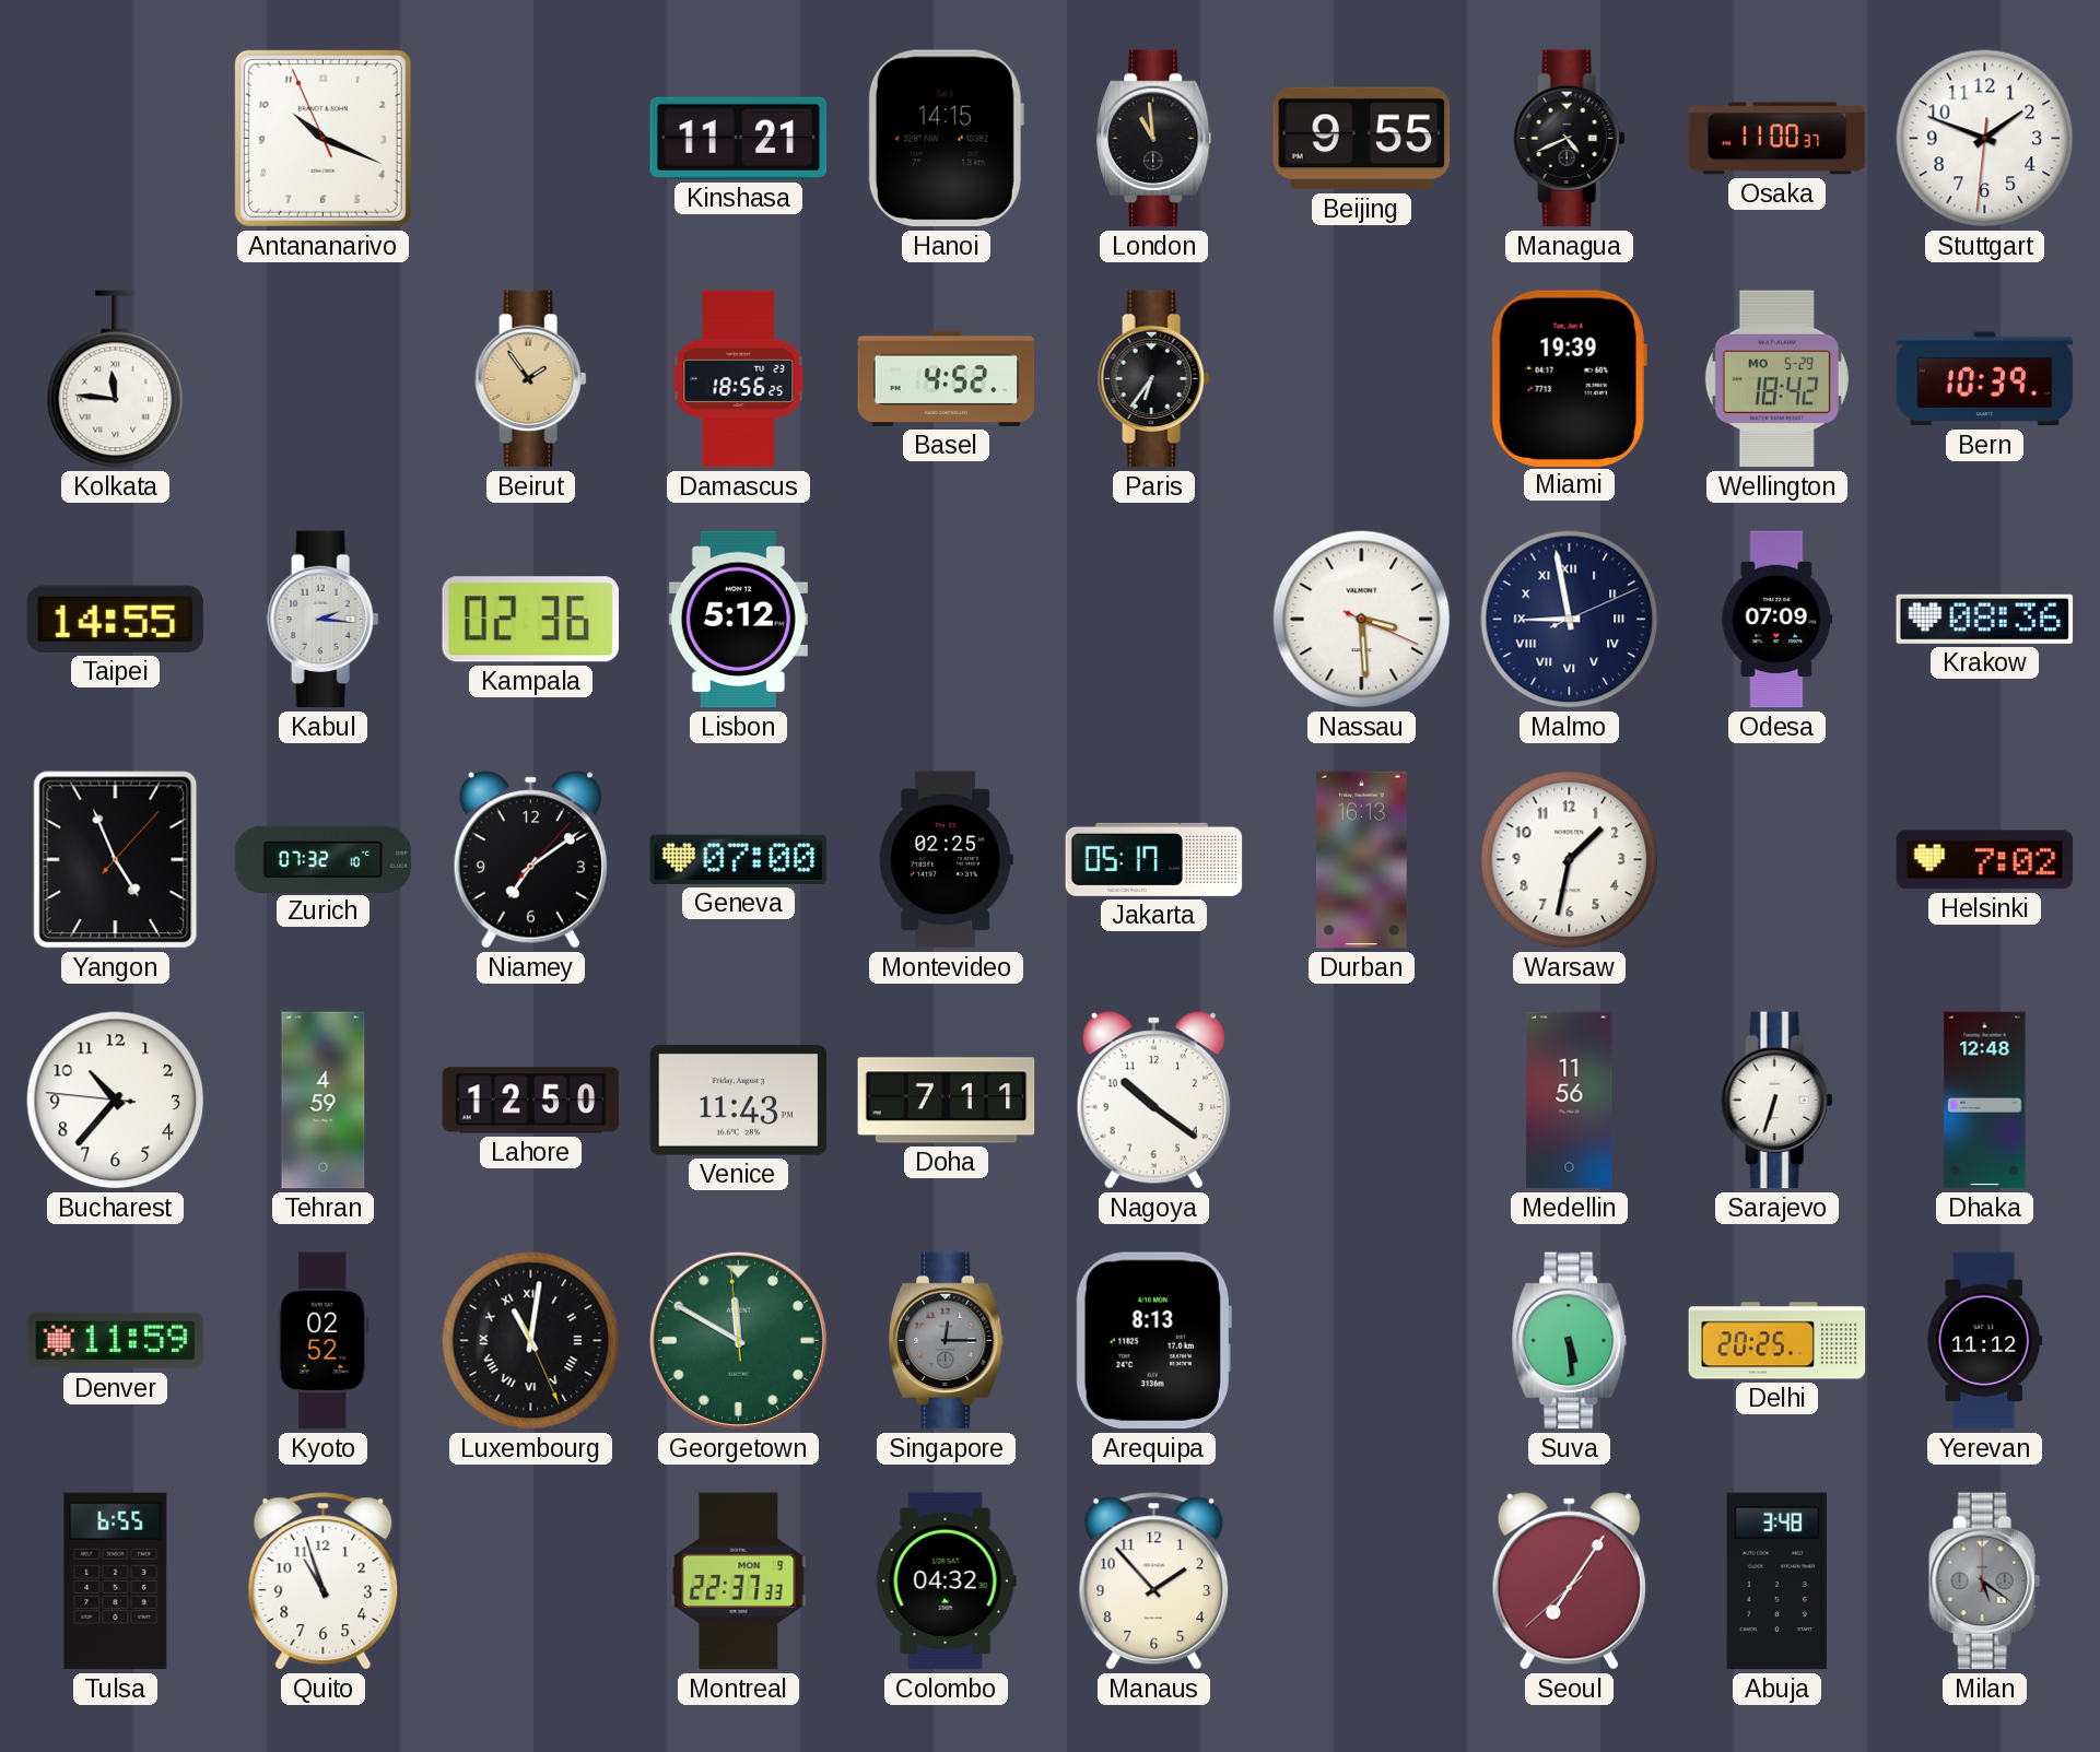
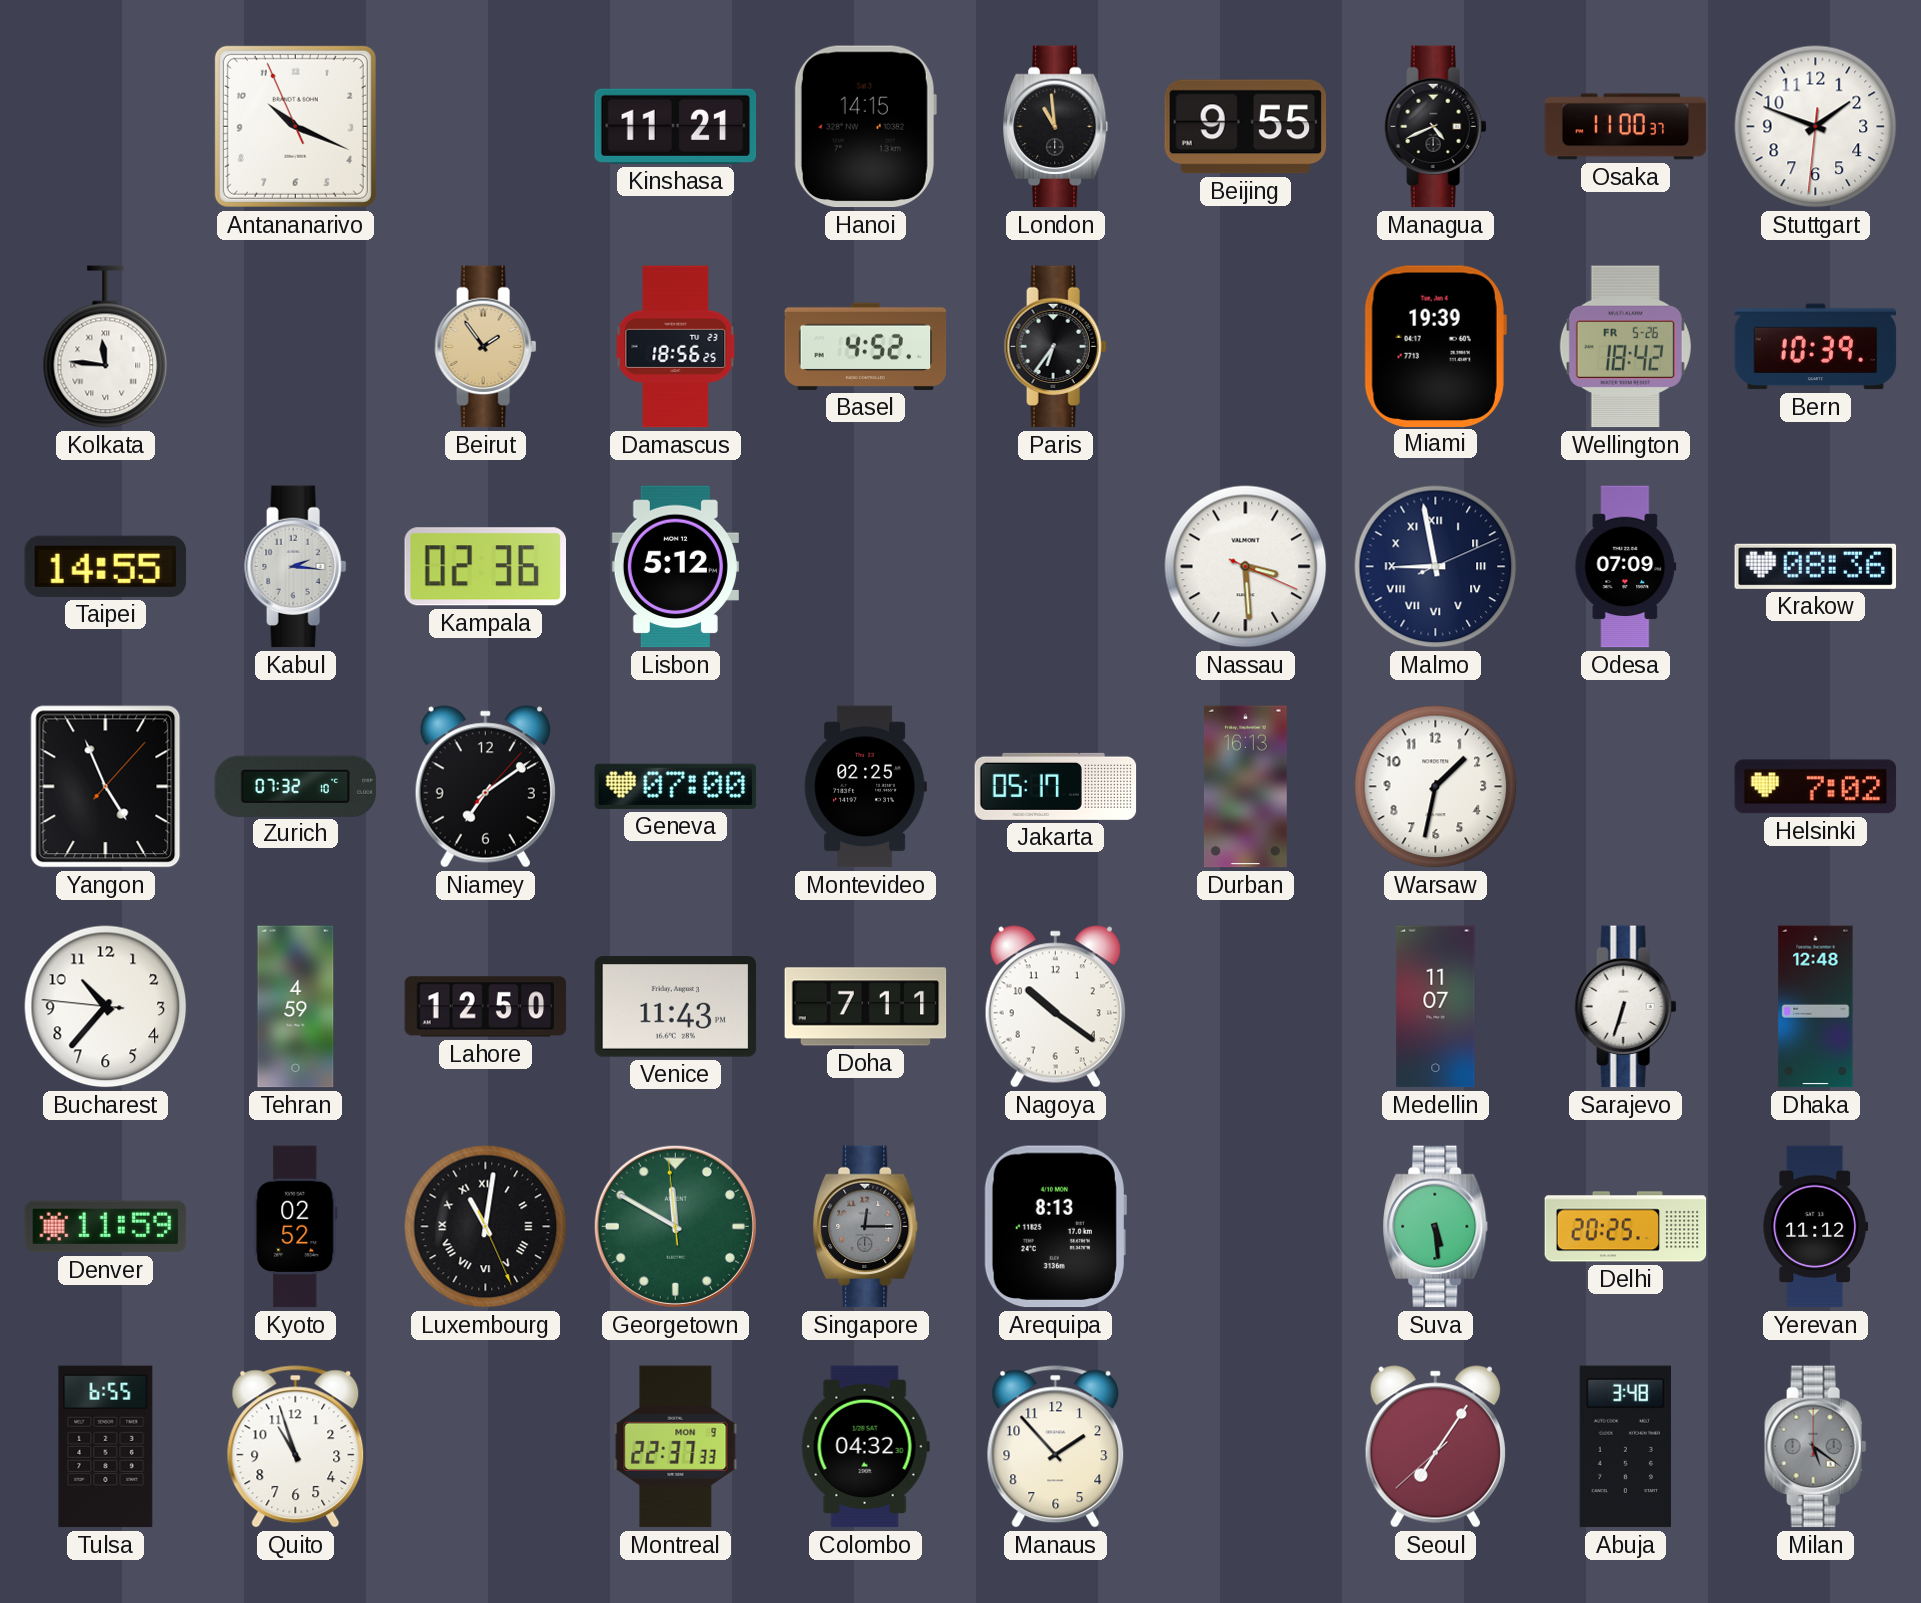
Wellington date: MO 5-29 -> FR 5-26
Medellin: 11:56 -> 11:07
